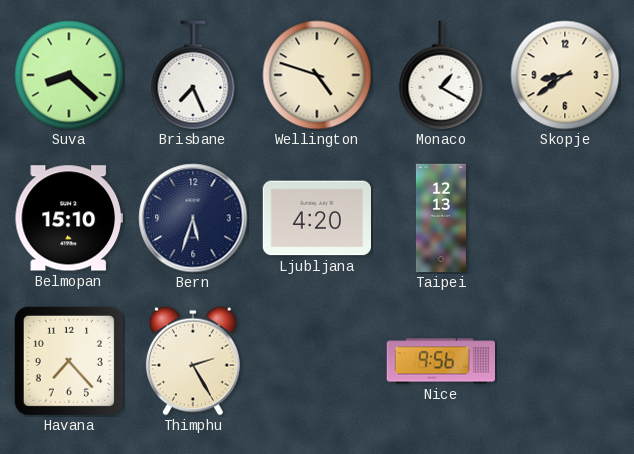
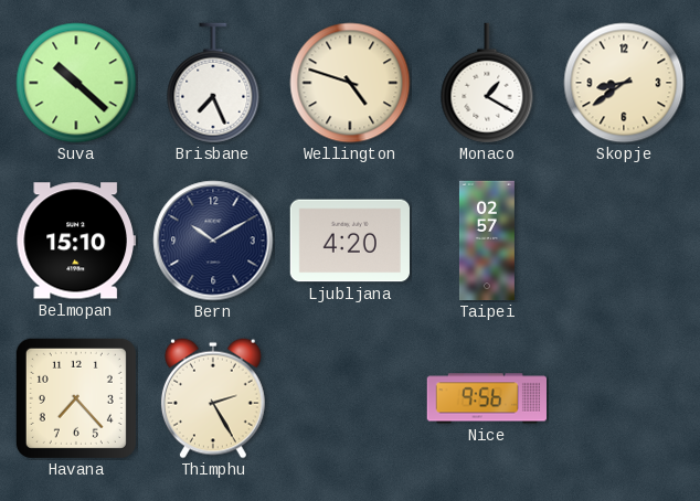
Suva: 8:22 -> 10:22
Bern: 5:33 -> 10:10
Taipei: 12:13 -> 02:57
